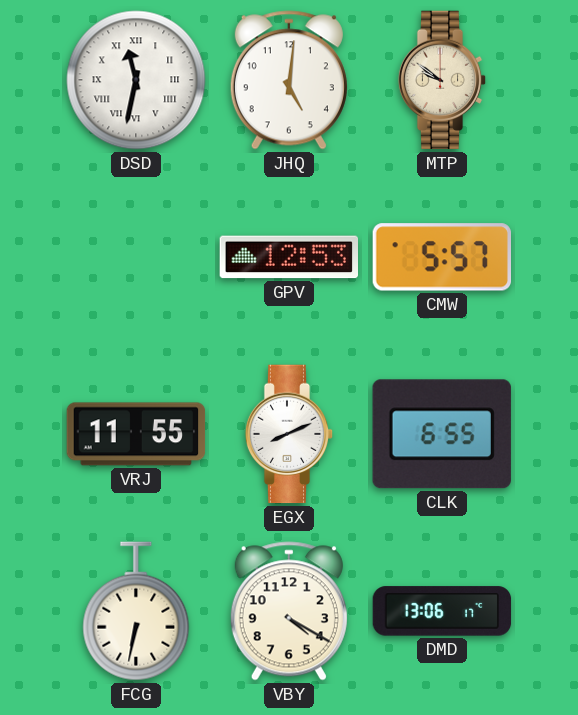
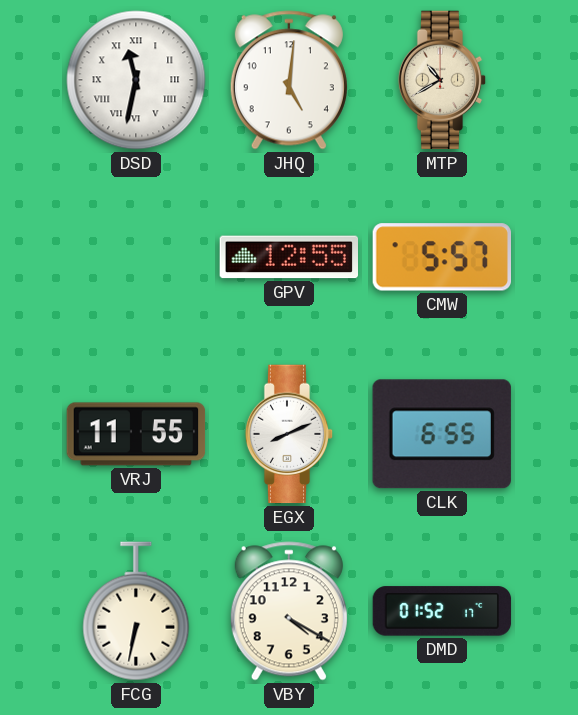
MTP: 9:51 -> 10:40
GPV: 12:53 -> 12:55
DMD: 13:06 -> 01:52
